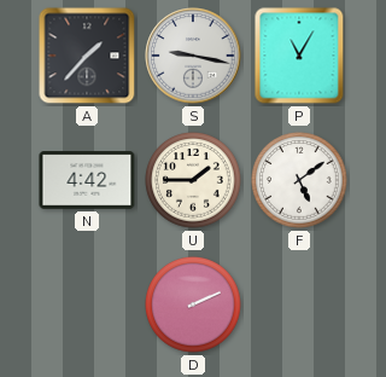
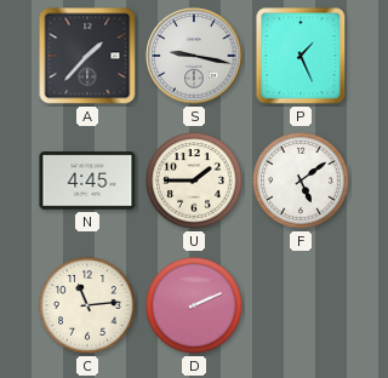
P: 11:05 -> 1:26
N: 4:42 -> 4:45
C: none -> 11:14
